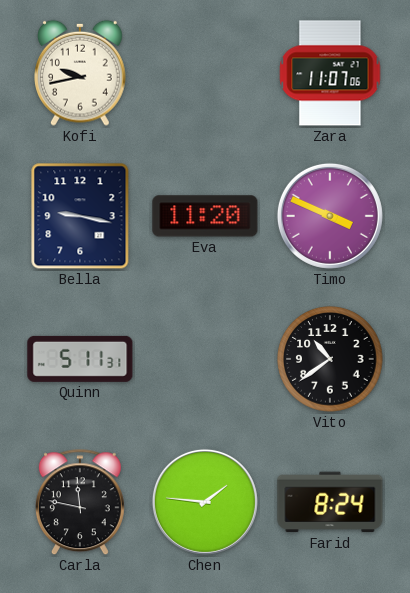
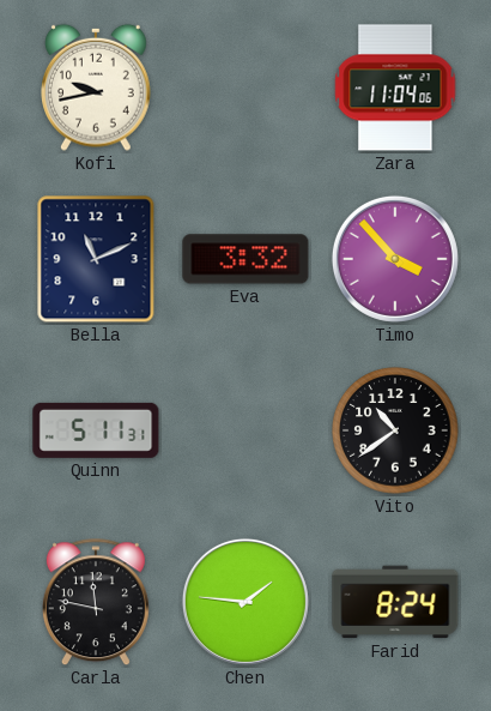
Zara: 11:07 -> 11:04
Bella: 9:17 -> 11:11
Eva: 11:20 -> 3:32
Timo: 3:49 -> 3:53
